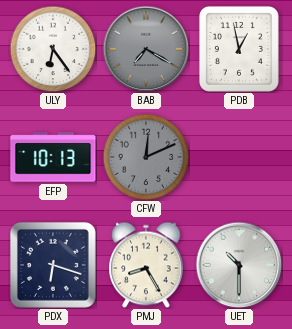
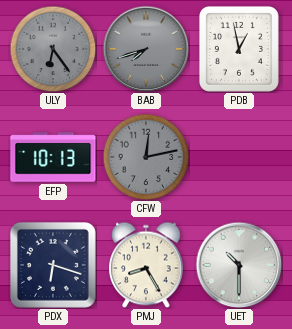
ULY dial: white -> grey
BAB: 7:20 -> 7:42
CFW: 12:11 -> 12:13
